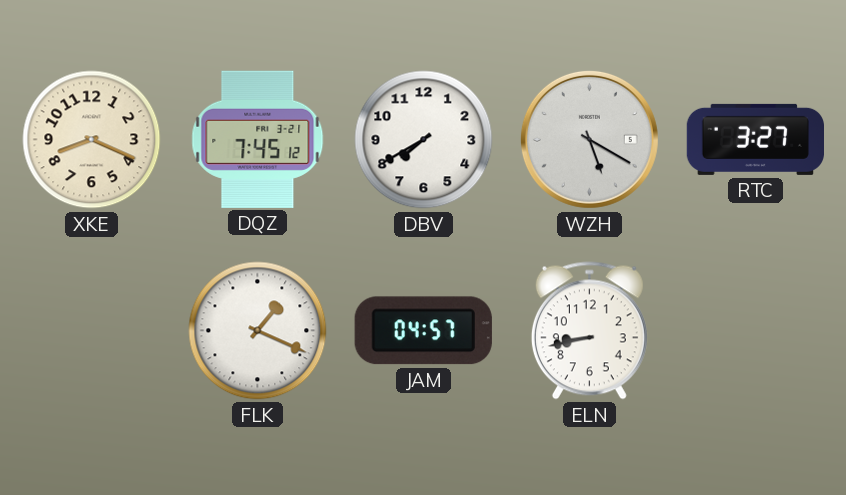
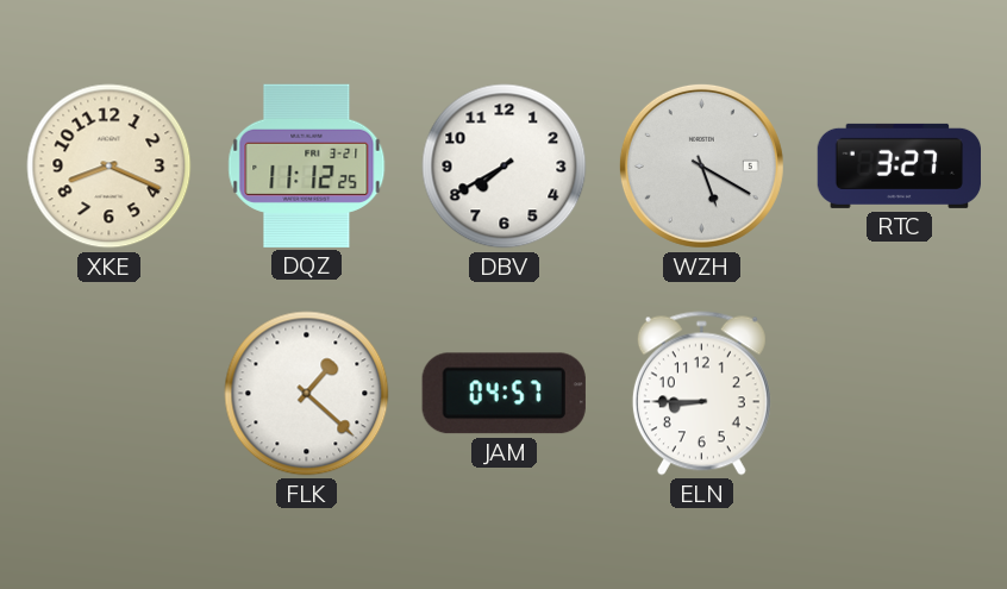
DQZ: 7:45 -> 11:12
FLK: 1:19 -> 1:22
ELN: 8:43 -> 8:45
